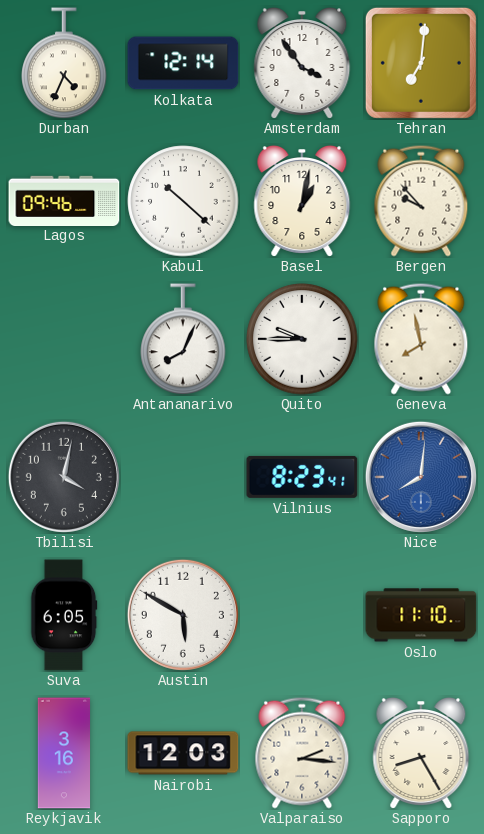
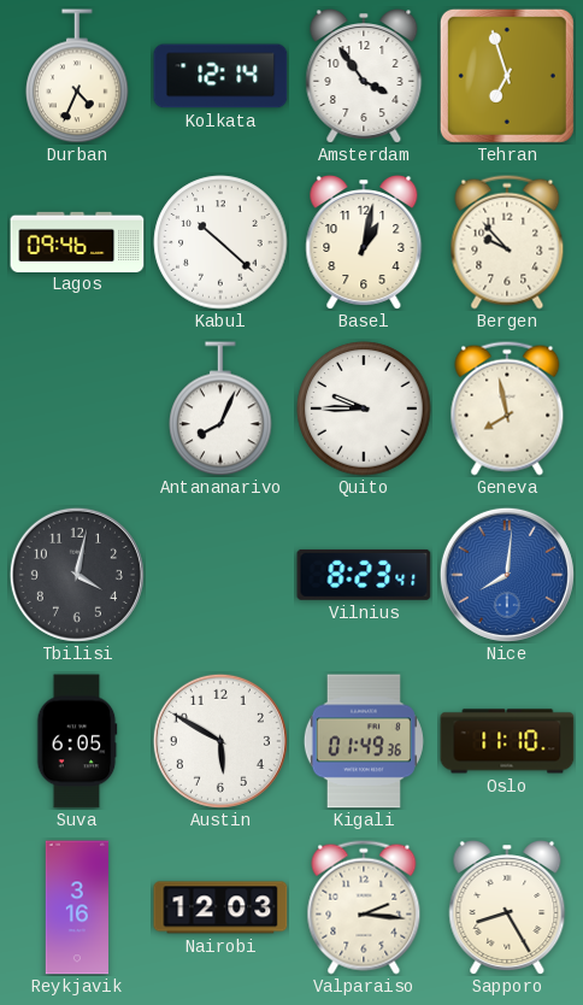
Tehran: 7:01 -> 6:57
Kigali: none -> 01:49
